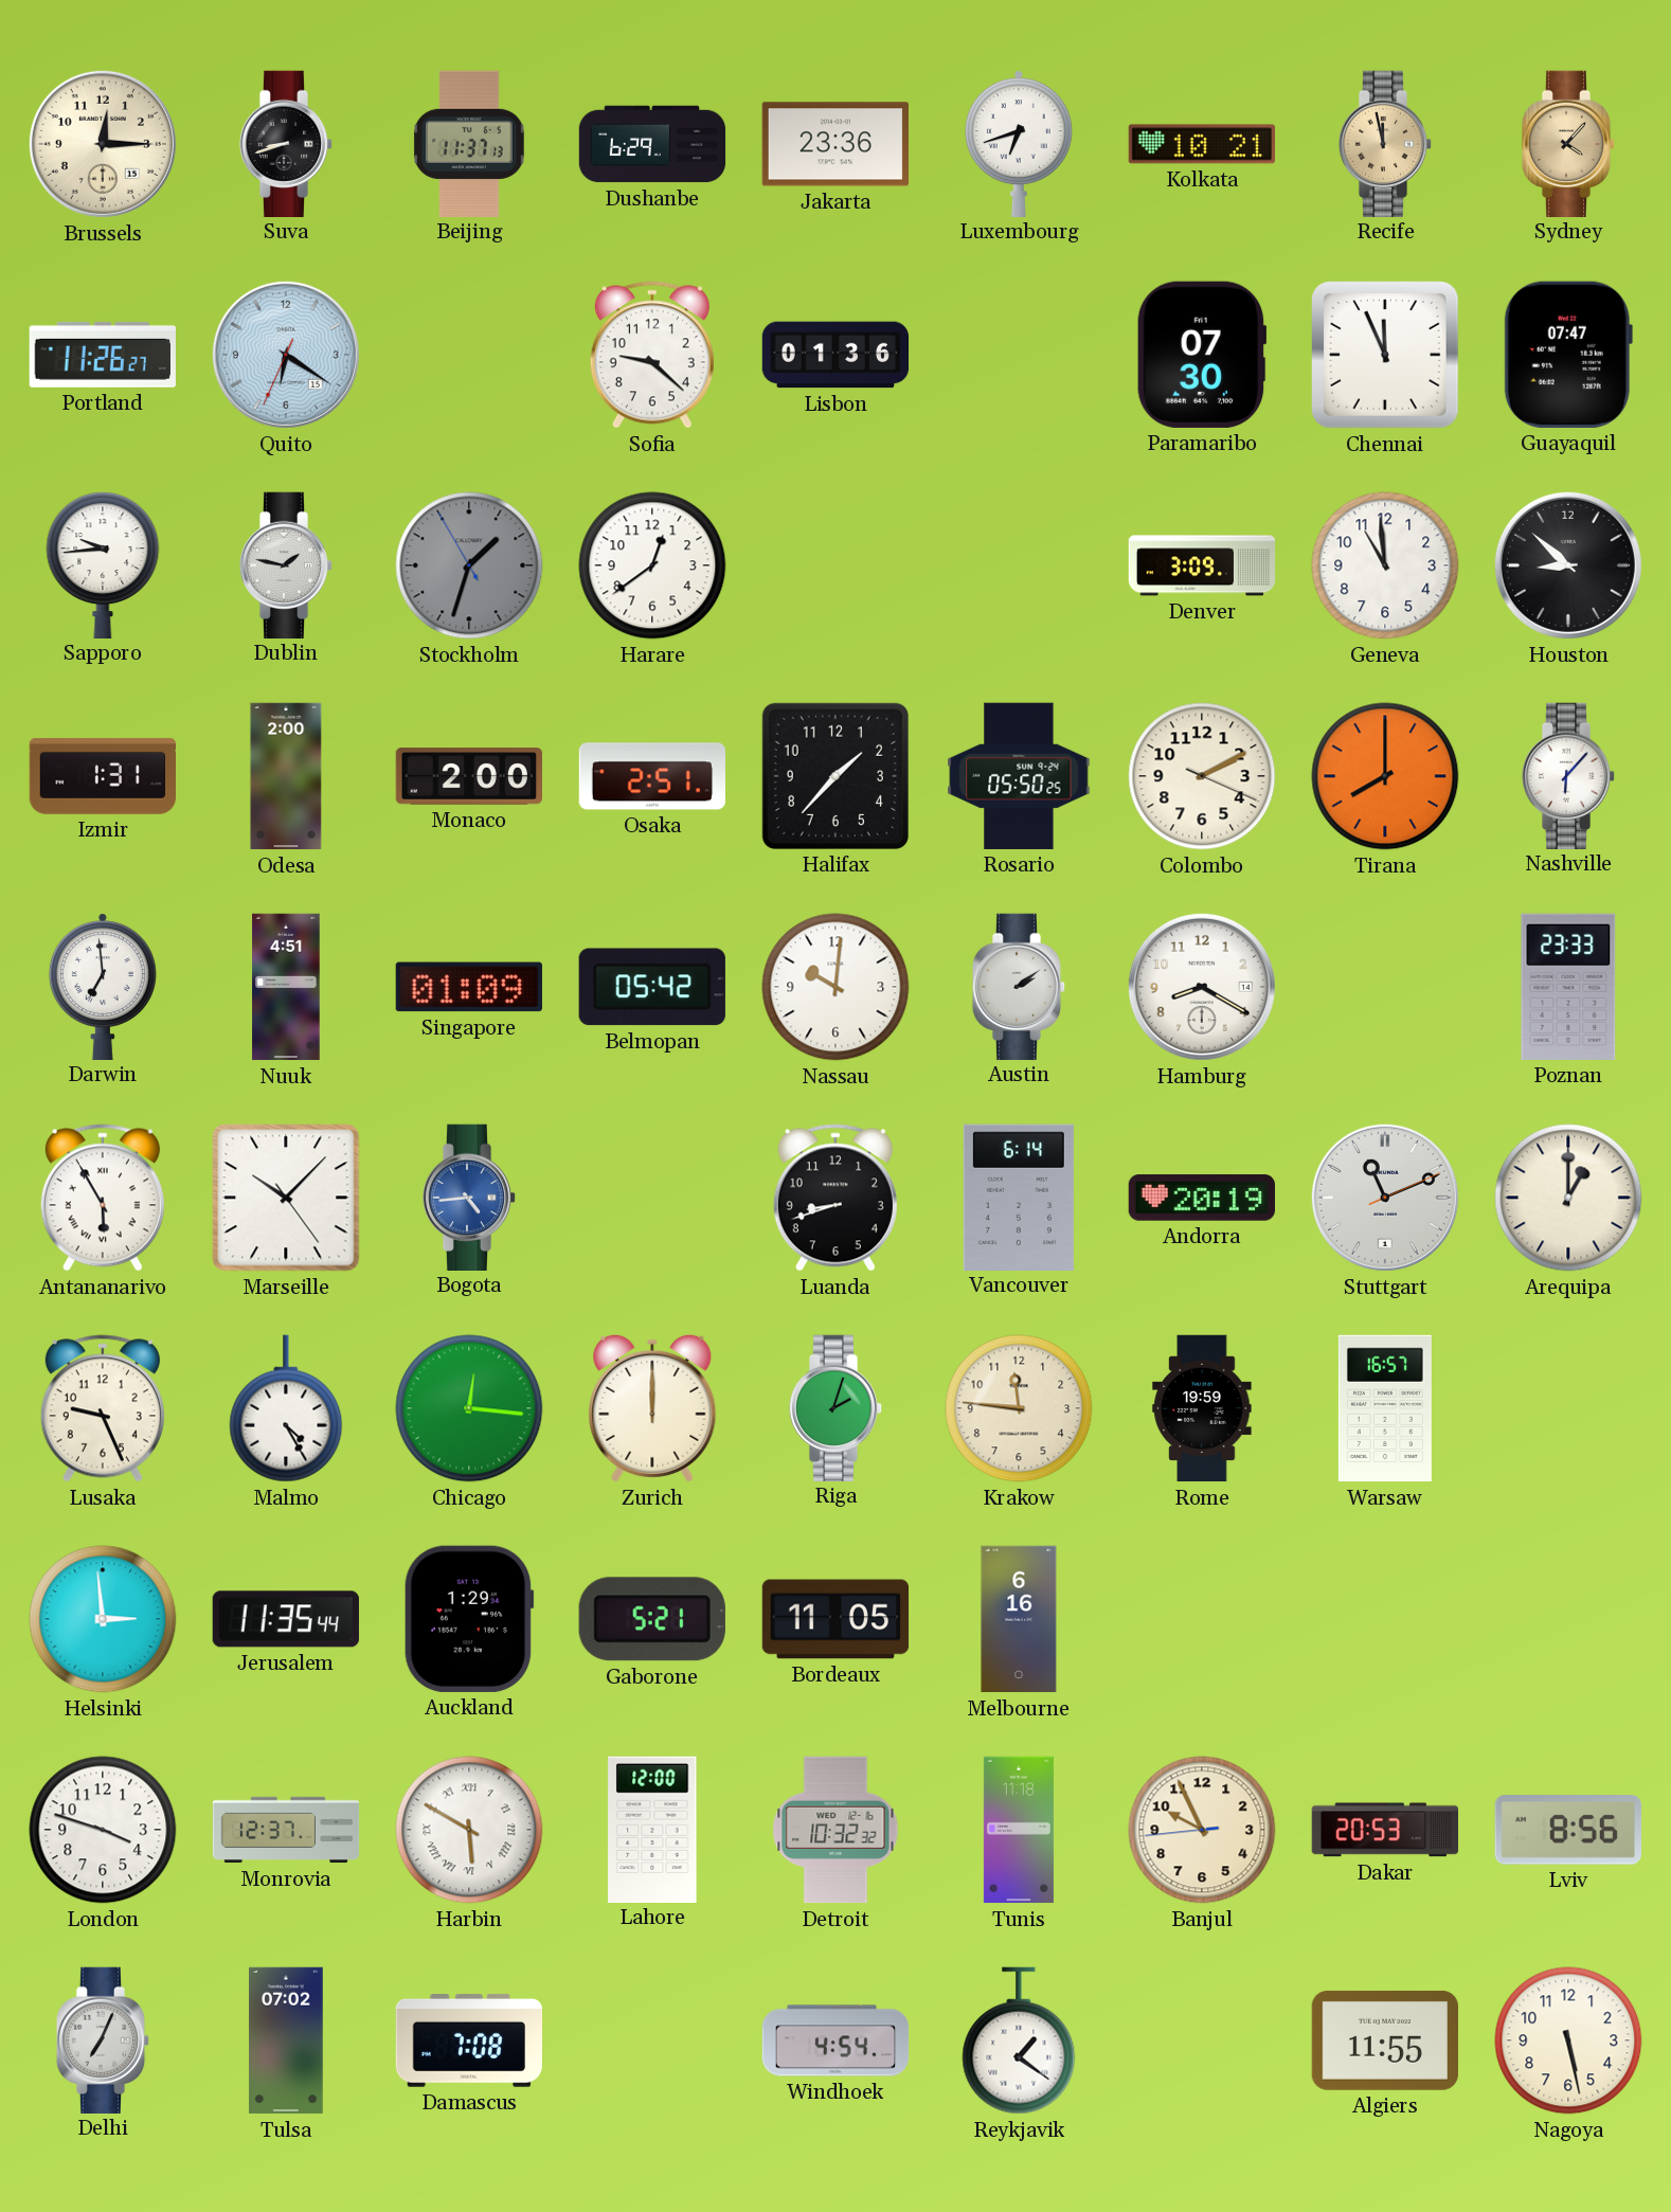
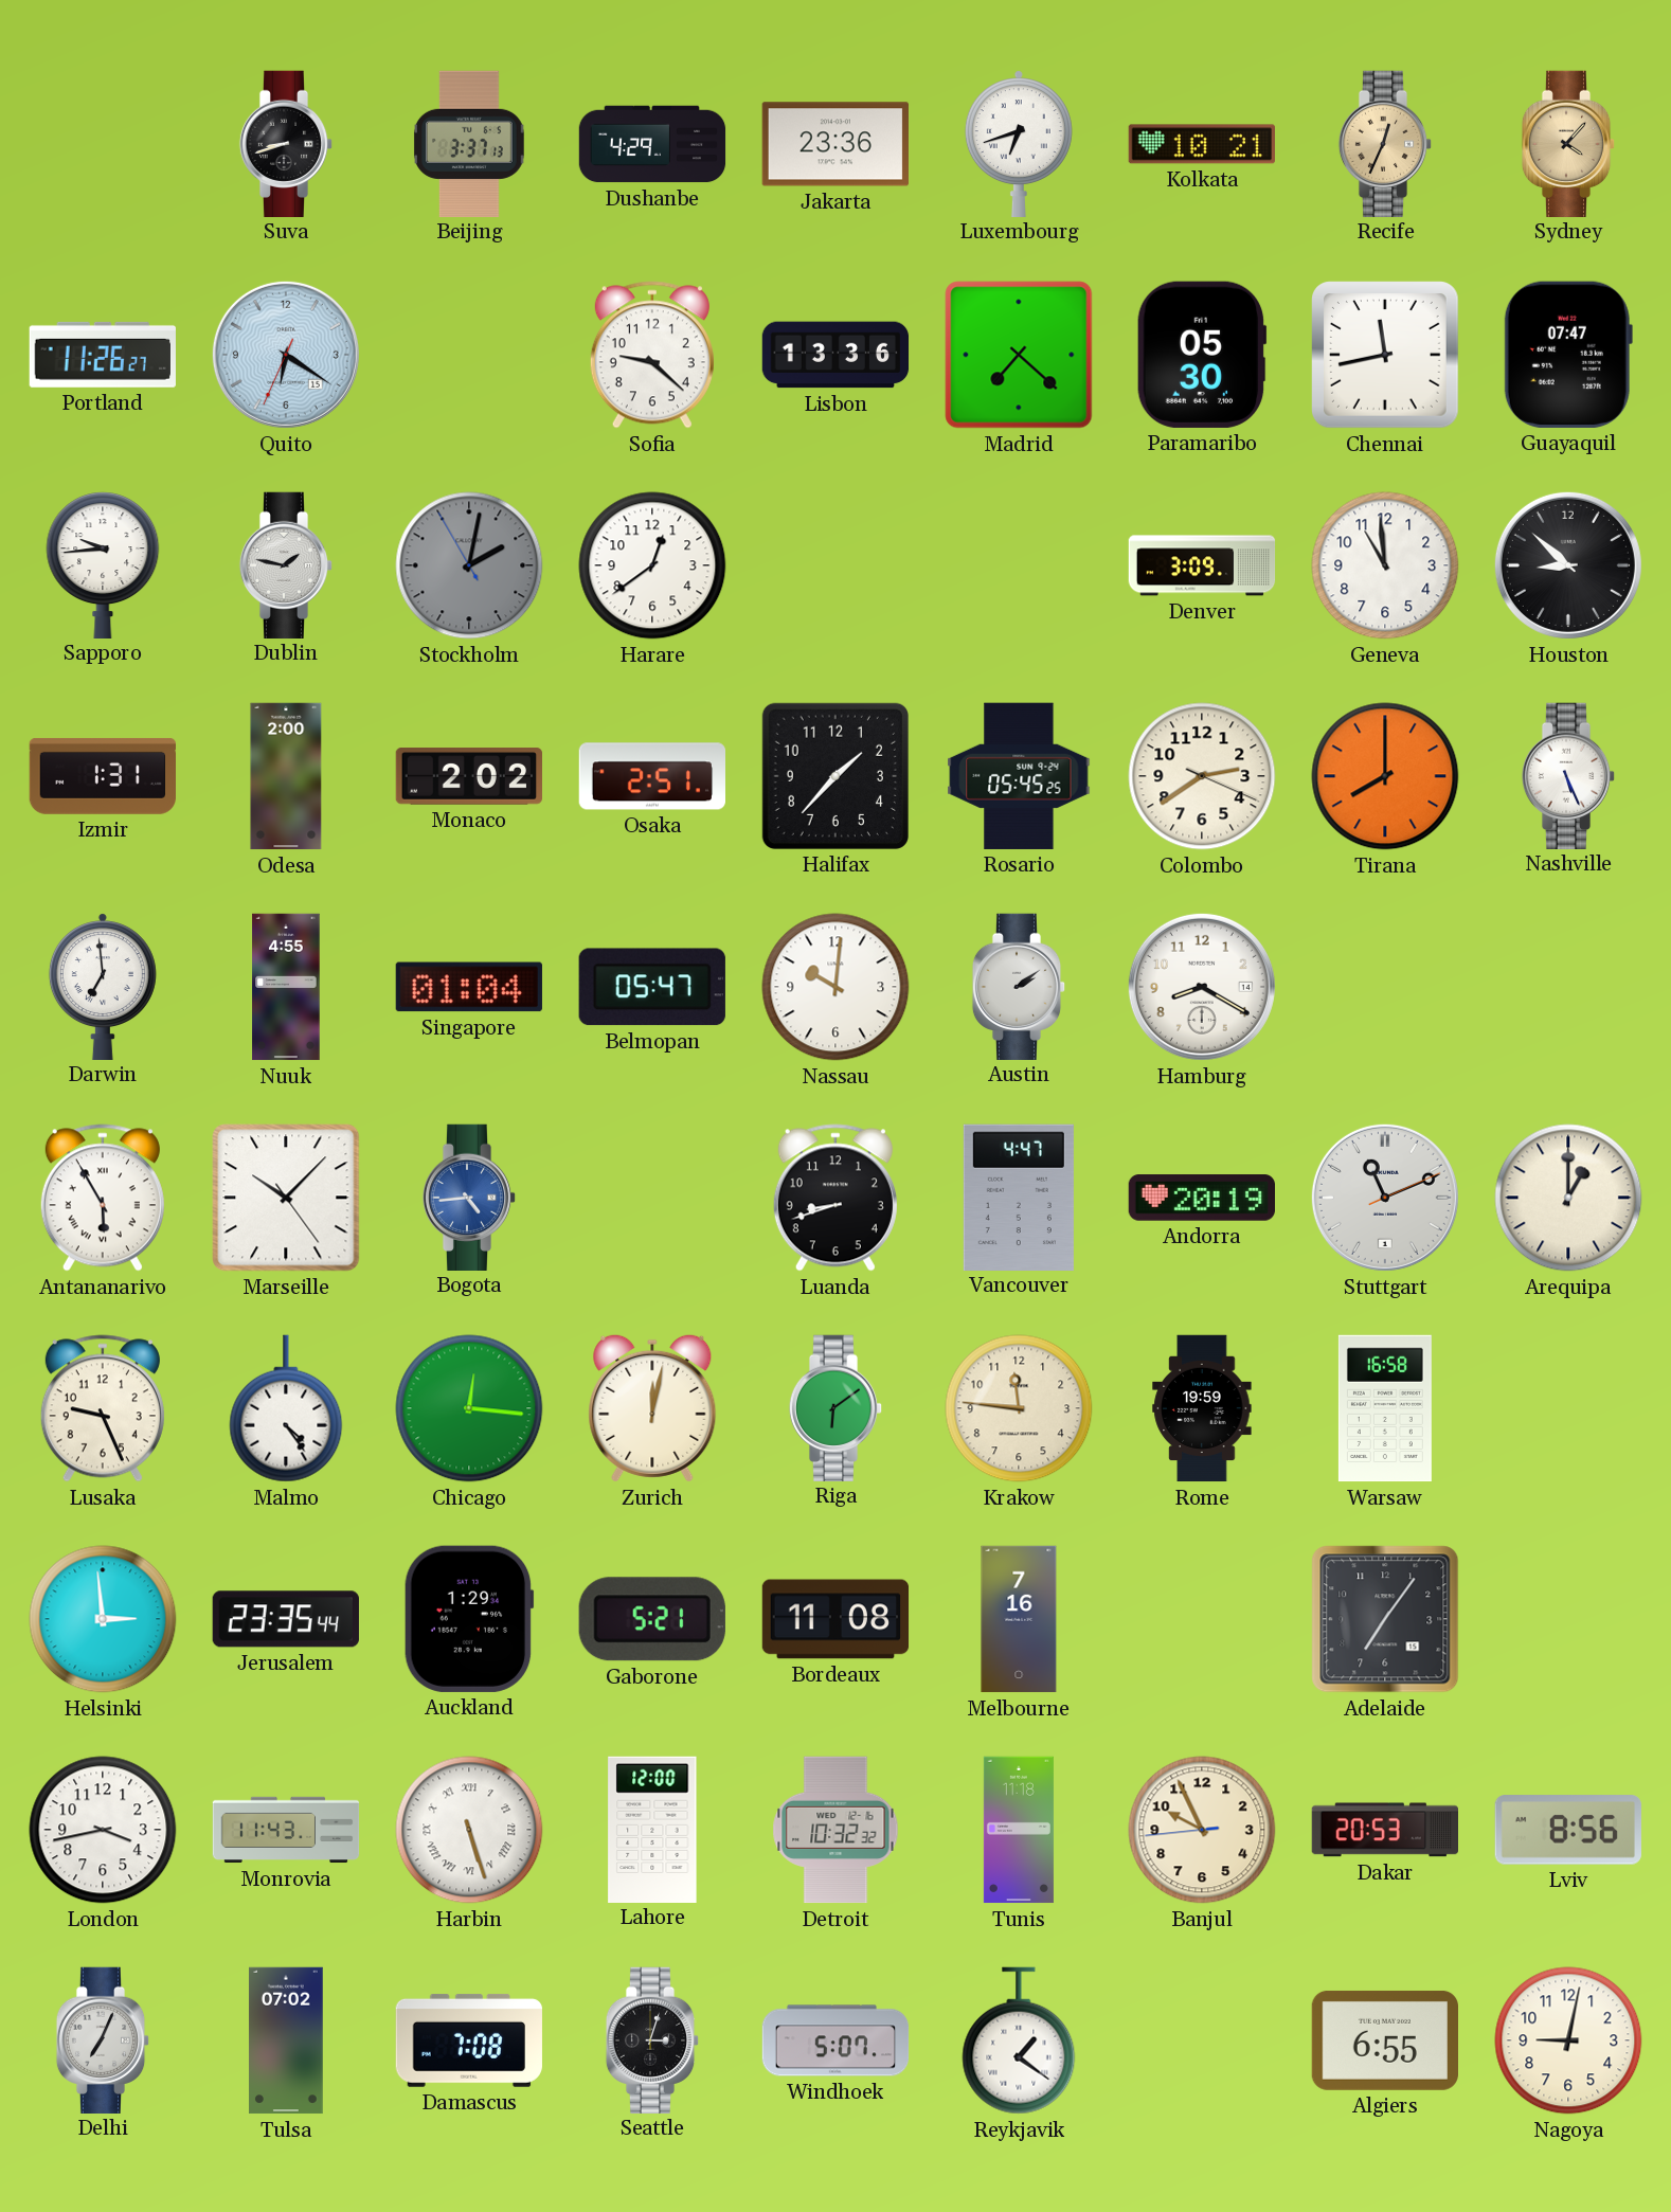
Brussels: 12:15 -> none
Beijing: 11:37 -> 3:37
Dushanbe: 6:29 -> 4:29
Recife: 11:58 -> 12:34
Lisbon: 01:36 -> 13:36
Madrid: none -> 7:22
Paramaribo: 07:30 -> 05:30
Chennai: 11:56 -> 11:43
Stockholm: 1:32 -> 2:01
Monaco: 2:00 -> 2:02
Rosario: 05:50 -> 05:45
Colombo: 2:10 -> 2:39
Nashville: 6:07 -> 5:26
Nuuk: 4:51 -> 4:55
Singapore: 01:09 -> 01:04
Belmopan: 05:42 -> 05:47
Poznan: 23:33 -> none
Vancouver: 6:14 -> 4:47
Malmo: 4:25 -> 4:24
Zurich: 12:00 -> 12:02
Riga: 2:03 -> 6:09
Warsaw: 16:57 -> 16:58
Jerusalem: 11:35 -> 23:35
Bordeaux: 11:05 -> 11:08
Melbourne: 6:16 -> 7:16
Adelaide: none -> 7:06
London: 3:48 -> 3:43
Monrovia: 12:37 -> 11:43
Harbin: 5:50 -> 5:27
Seattle: none -> 3:03
Windhoek: 4:54 -> 5:07
Algiers: 11:55 -> 6:55
Nagoya: 5:28 -> 9:02
